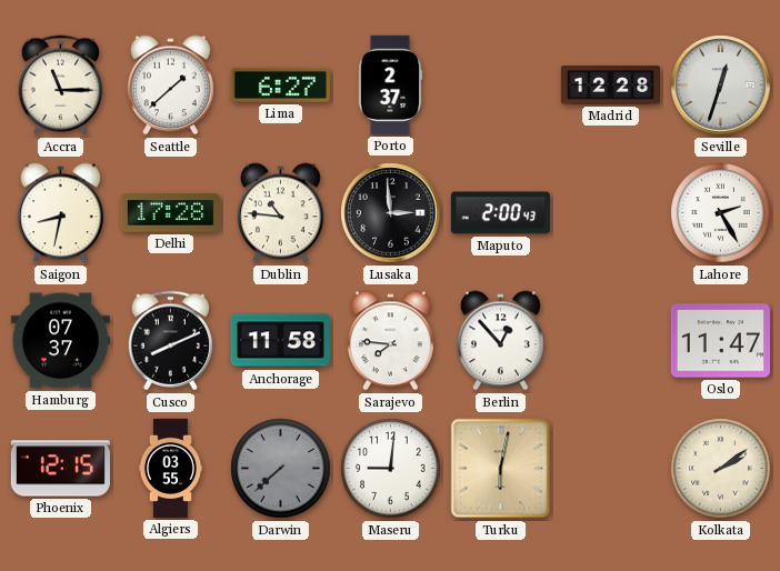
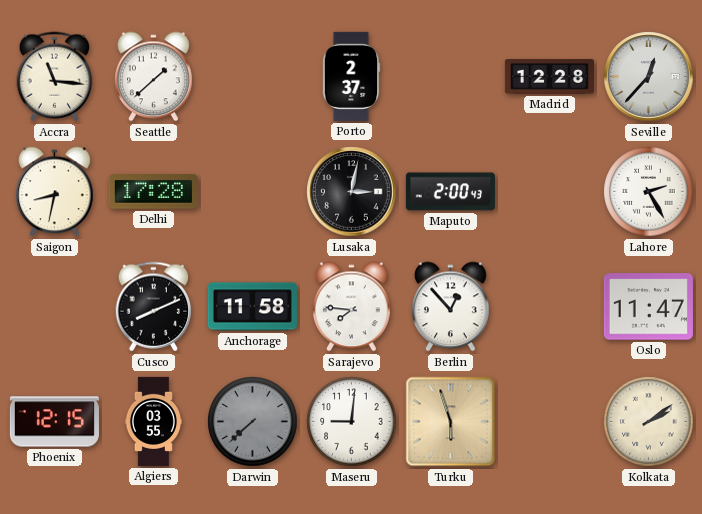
Accra: 11:15 -> 11:16
Lima: 6:27 -> none
Seville: 12:33 -> 12:37
Dublin: 10:46 -> none
Lusaka: 2:59 -> 3:02
Hamburg: 07:37 -> none
Turku: 6:02 -> 5:57
